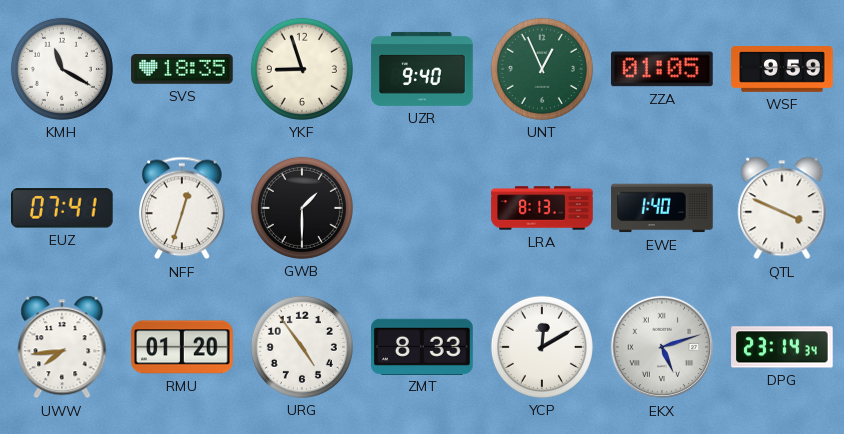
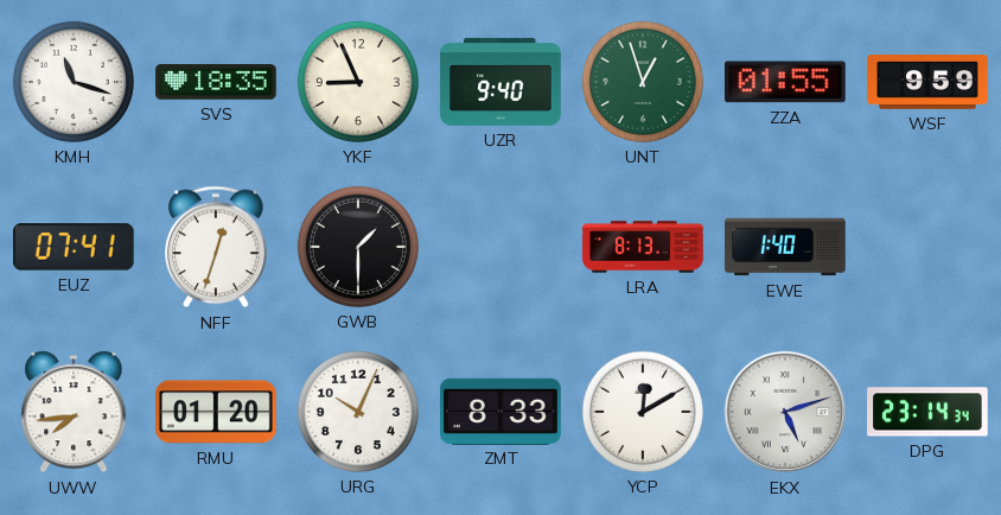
KMH: 11:20 -> 11:18
YKF: 8:57 -> 8:56
UNT: 12:56 -> 12:57
ZZA: 01:05 -> 01:55
QTL: 3:49 -> none
URG: 4:54 -> 10:04
